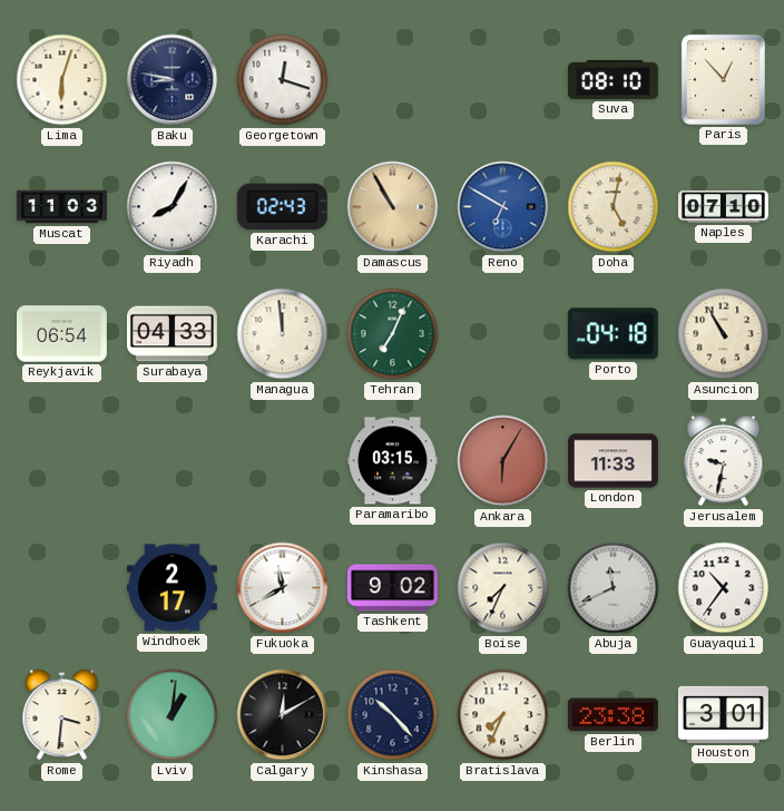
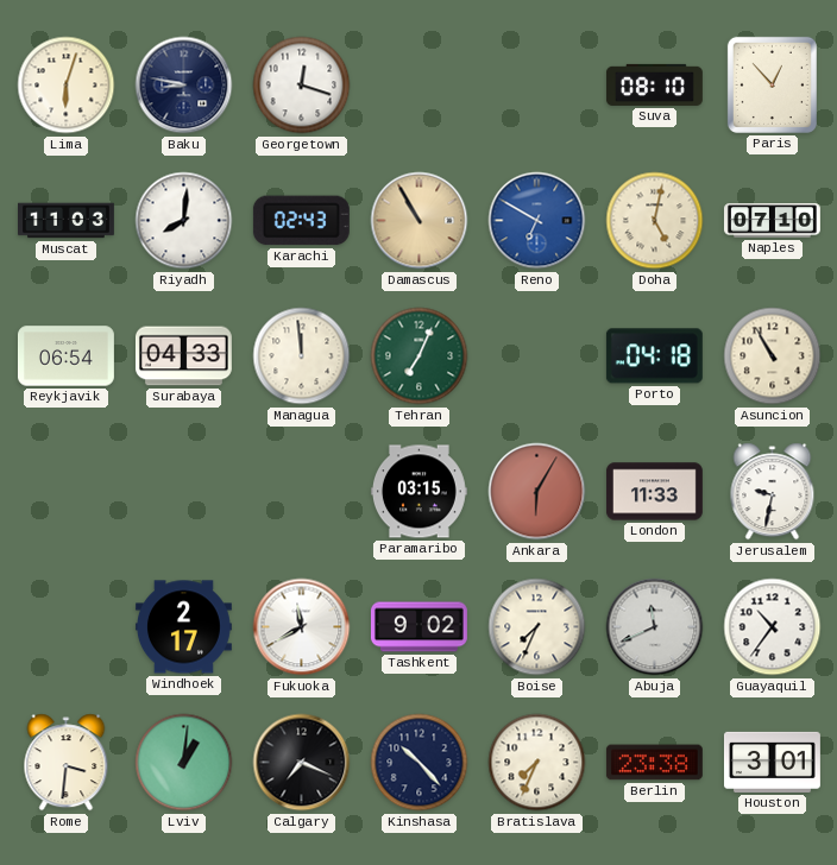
Riyadh: 8:05 -> 8:01
Calgary: 12:10 -> 7:19
